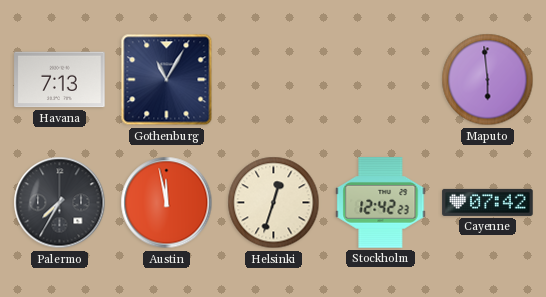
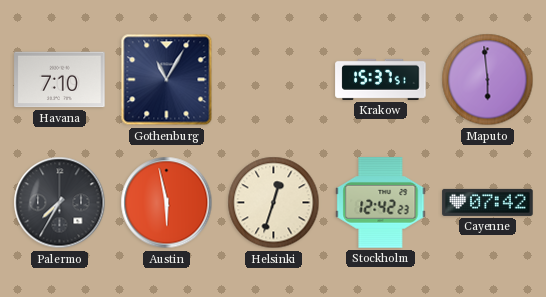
Havana: 7:13 -> 7:10
Krakow: none -> 15:37
Austin: 11:58 -> 5:58
